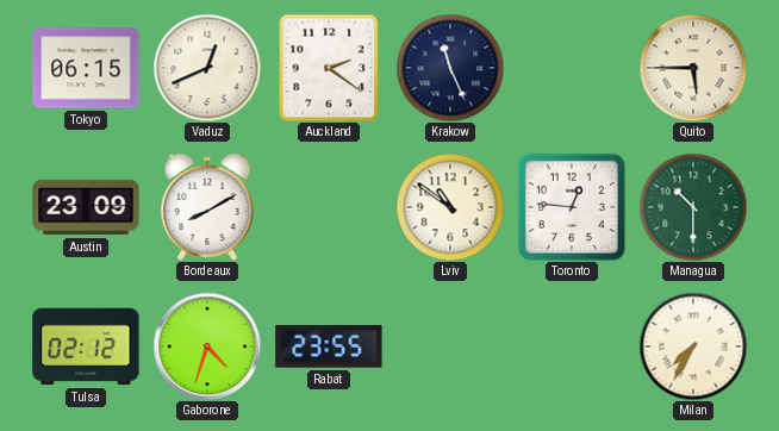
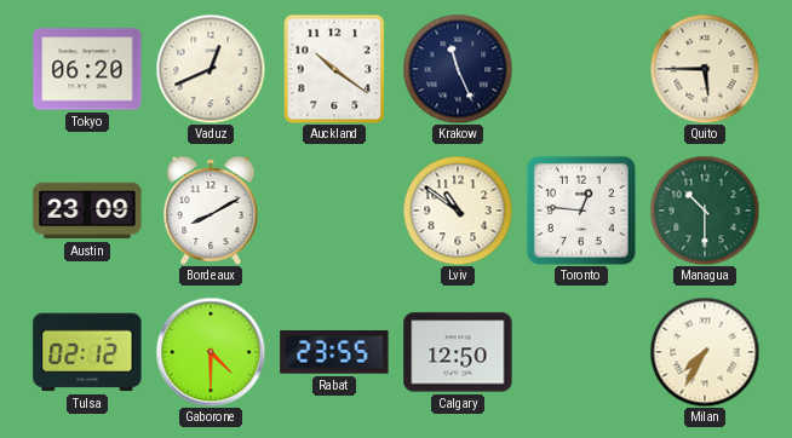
Tokyo: 06:15 -> 06:20
Auckland: 2:21 -> 10:21
Gaborone: 4:33 -> 4:30
Calgary: none -> 12:50
